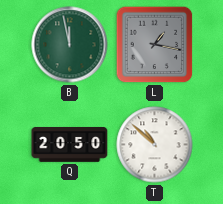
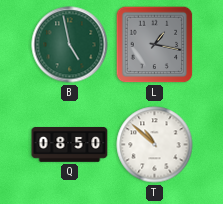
B: 11:58 -> 4:58
Q: 20:50 -> 08:50
